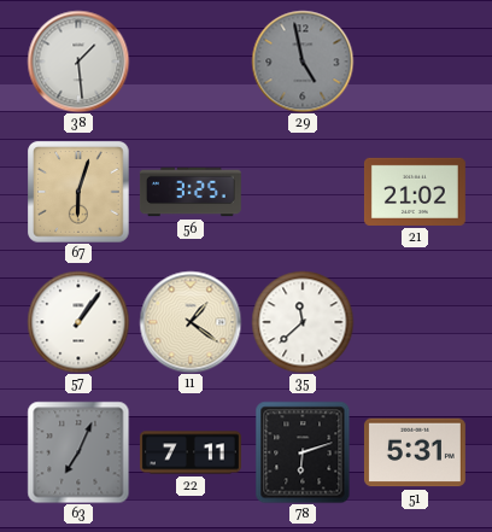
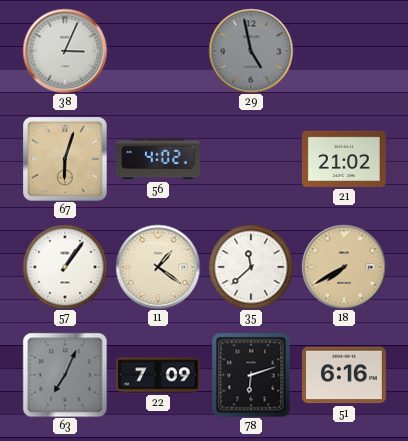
38: 1:29 -> 3:04
56: 3:25 -> 4:02
18: none -> 7:40
22: 7:11 -> 7:09
51: 5:31 -> 6:16
